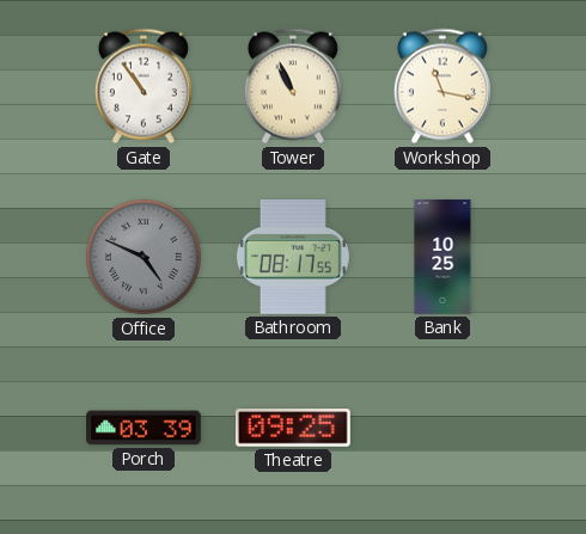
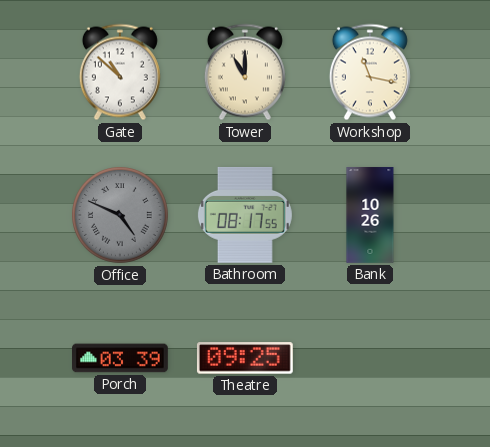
Gate: 10:54 -> 10:52
Tower: 10:56 -> 11:00
Bank: 10:25 -> 10:26
